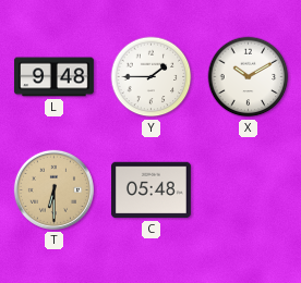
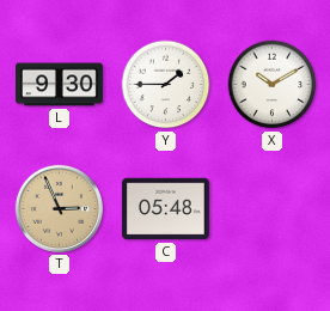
L: 9:48 -> 9:30
T: 6:30 -> 2:56
